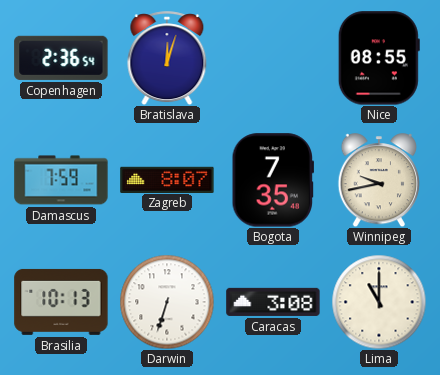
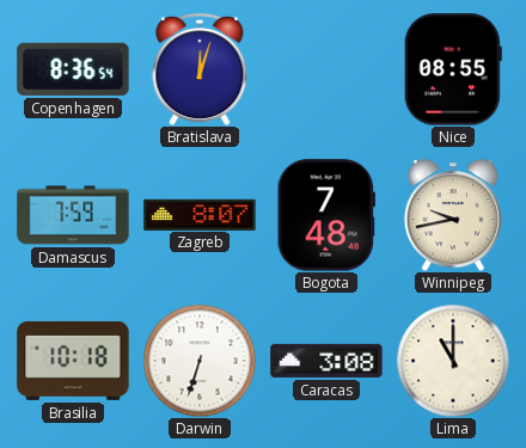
Copenhagen: 2:36 -> 8:36
Bogota: 7:35 -> 7:48
Brasilia: 10:13 -> 10:18
